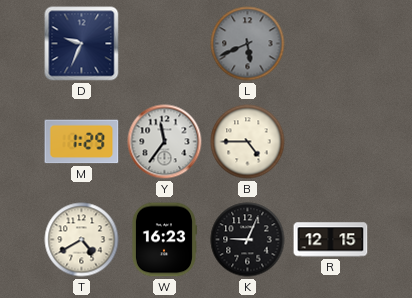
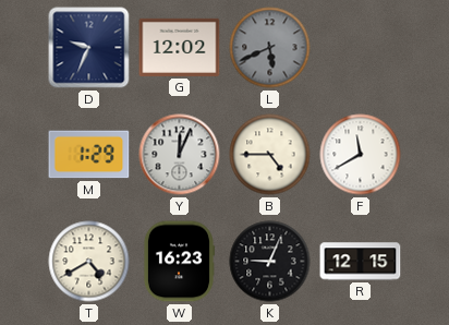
G: none -> 12:02
Y: 11:36 -> 12:04
F: none -> 11:40
